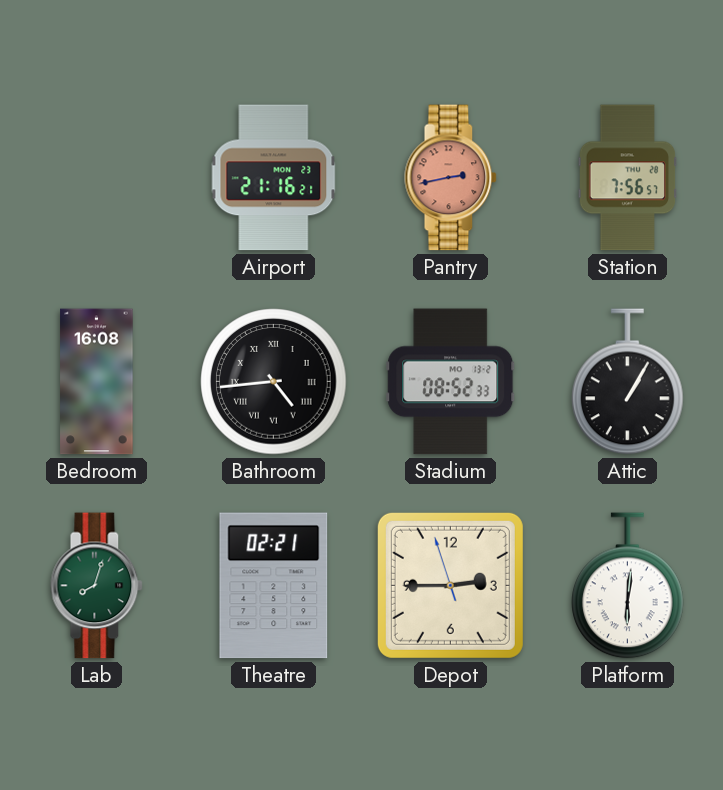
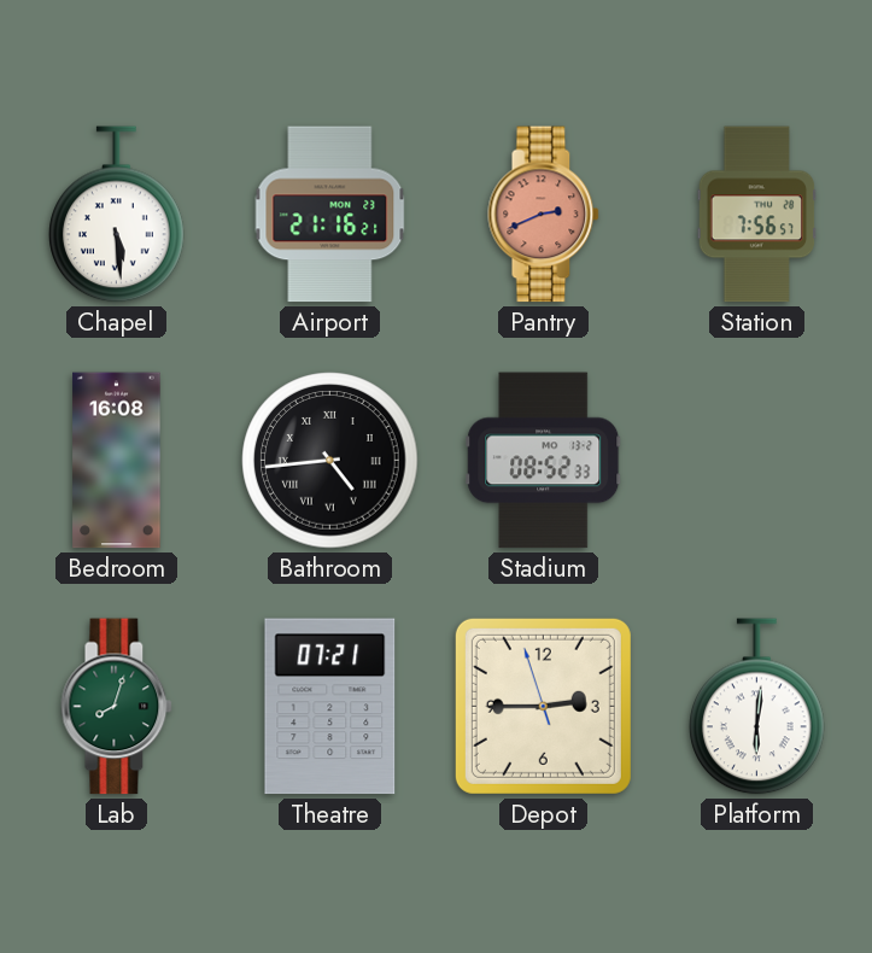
Chapel: none -> 5:29
Pantry: 2:43 -> 2:41
Attic: 1:05 -> none
Theatre: 02:21 -> 07:21
